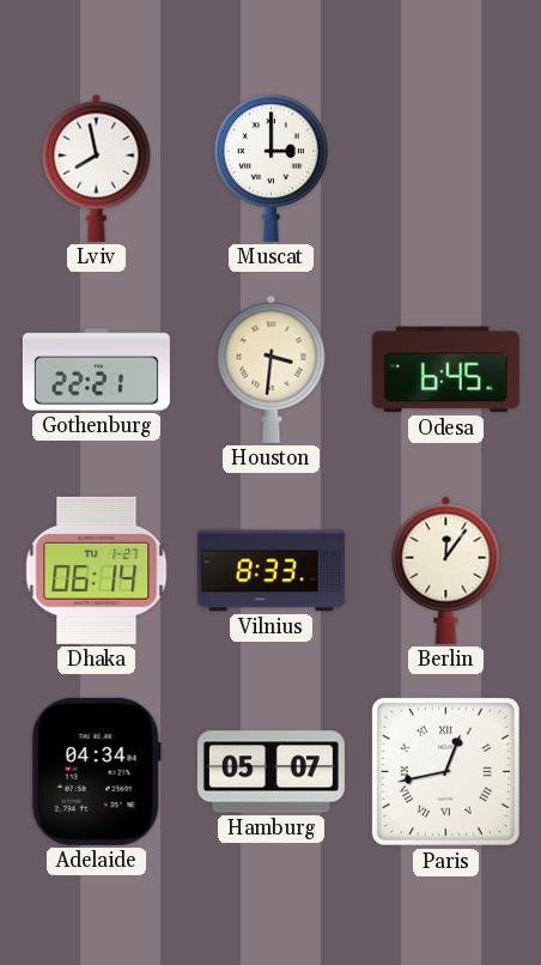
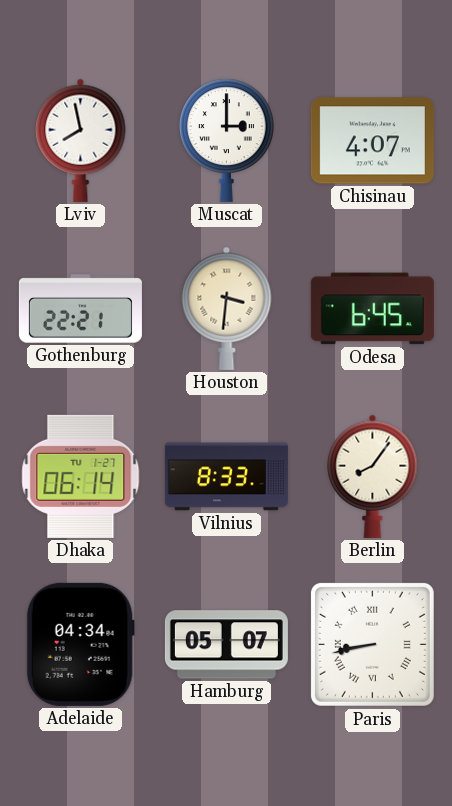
Chisinau: none -> 4:07
Berlin: 12:06 -> 8:06
Paris: 12:43 -> 8:43
